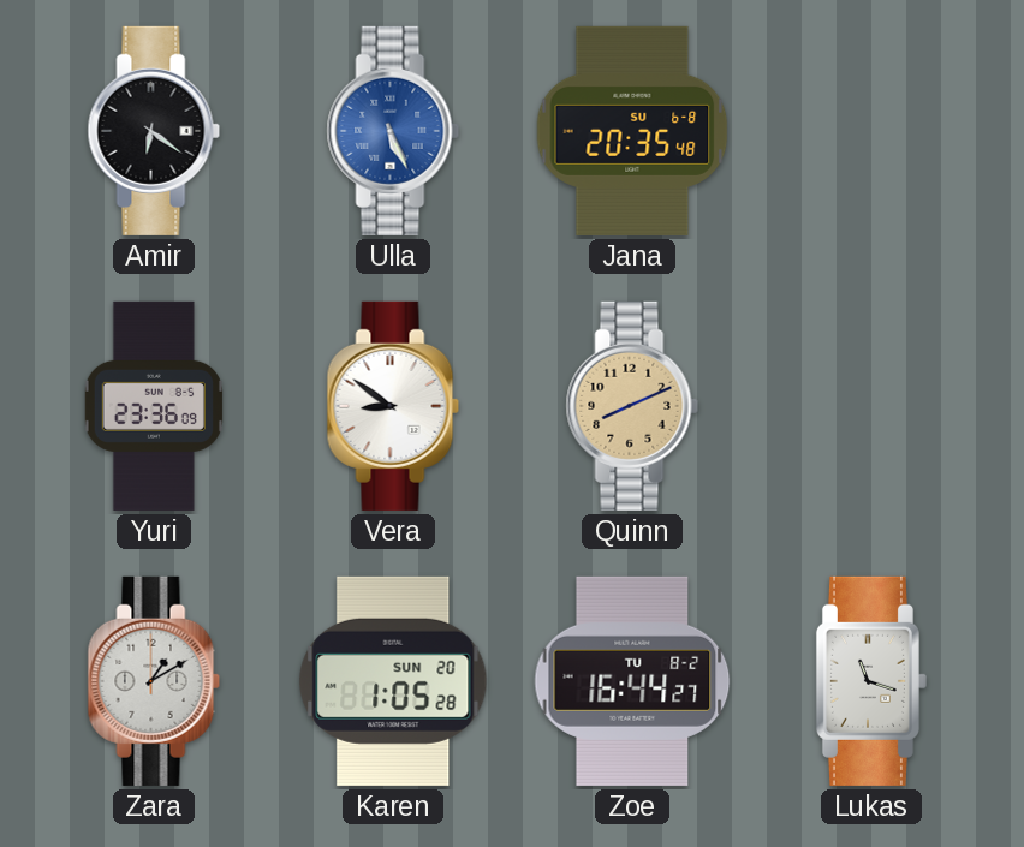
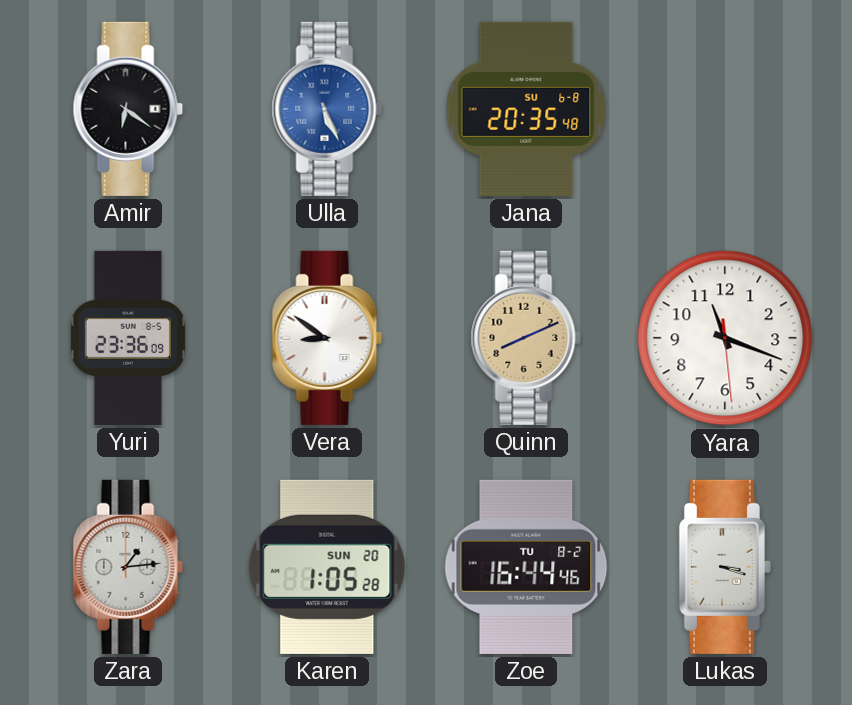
Yara: none -> 11:18
Zara: 1:10 -> 1:14
Zoe: 16:44:27 -> 16:44:46
Lukas: 11:18 -> 3:18
